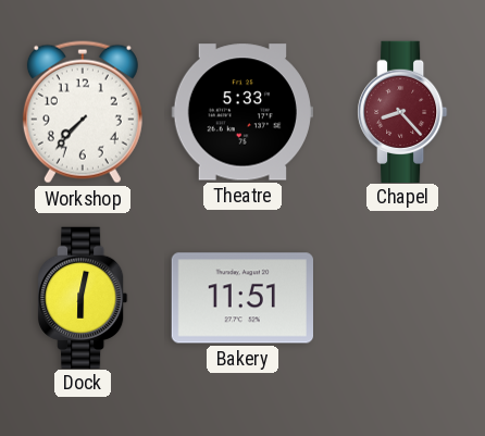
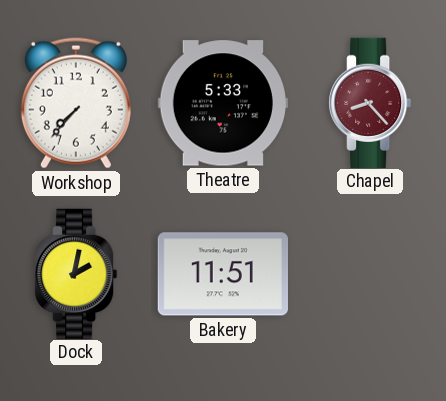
Dock: 6:02 -> 2:02
